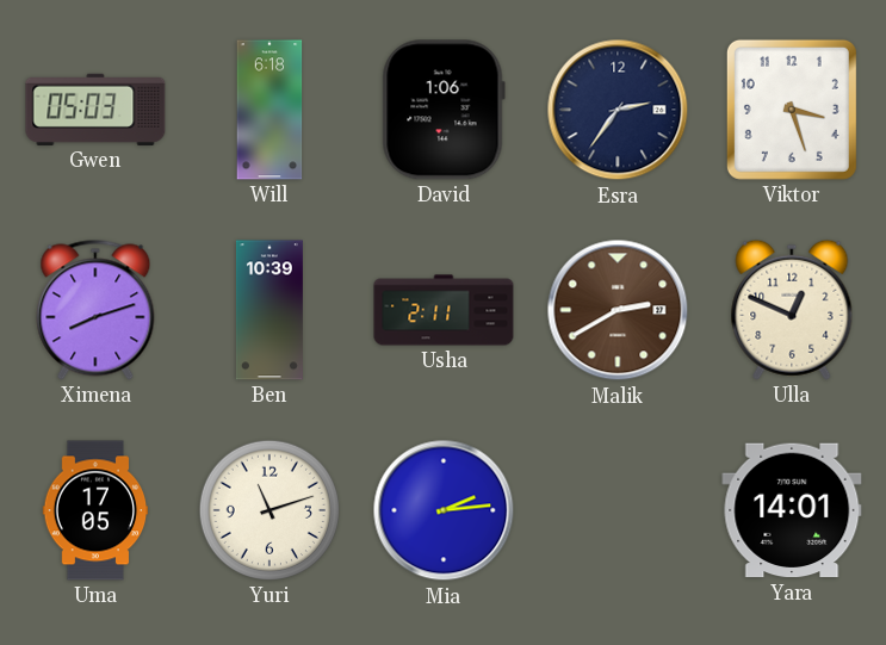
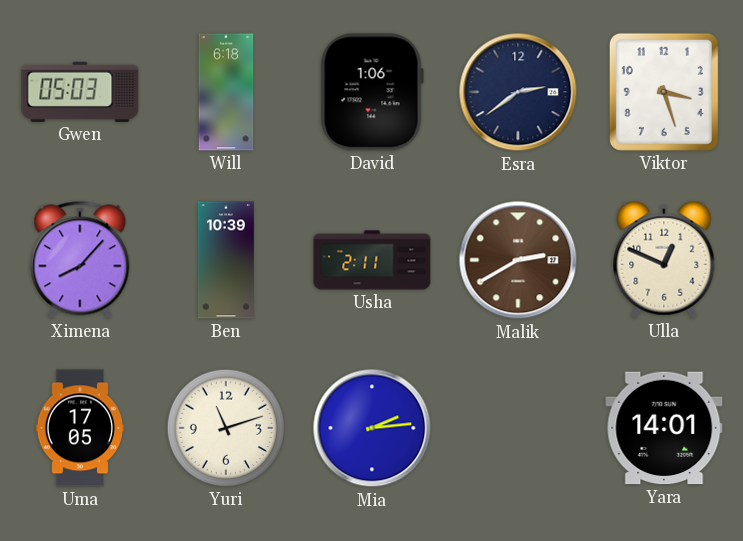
Esra: 2:36 -> 2:39
Ximena: 8:12 -> 8:07
